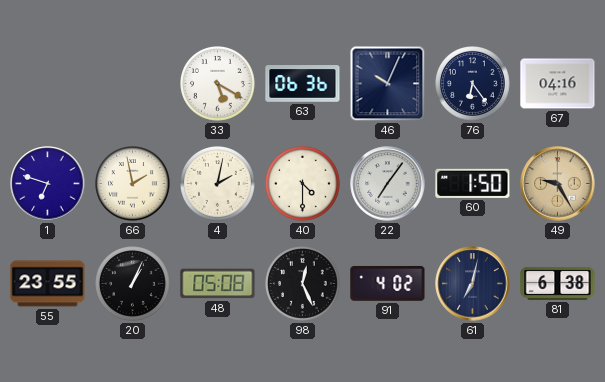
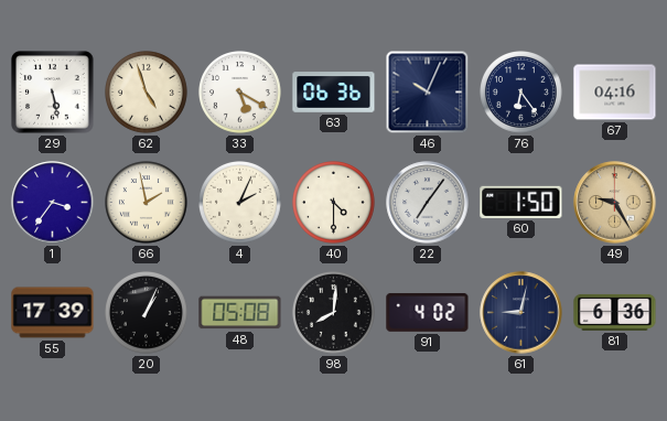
29: none -> 5:28
62: none -> 4:57
1: 6:48 -> 3:36
4: 2:02 -> 2:04
55: 23:55 -> 17:39
98: 12:26 -> 8:01
61: 7:02 -> 9:02
81: 6:38 -> 6:36
